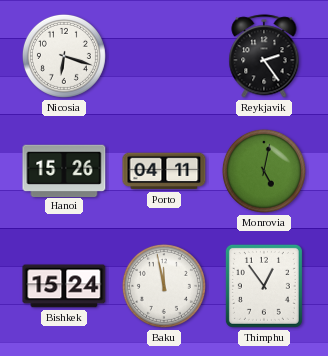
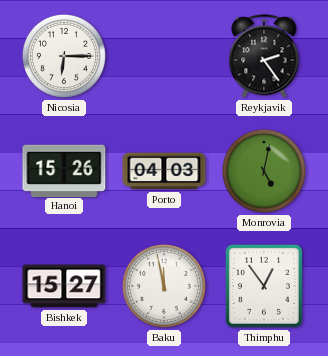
Nicosia: 6:18 -> 6:15
Porto: 04:11 -> 04:03
Bishkek: 15:24 -> 15:27
